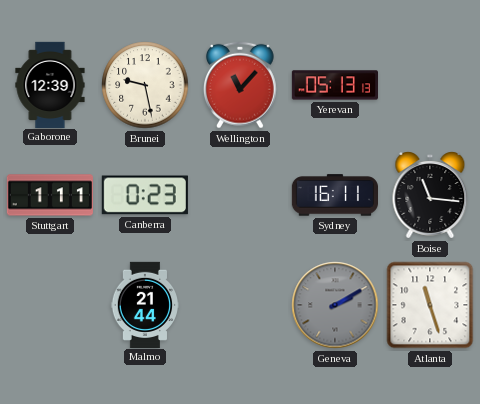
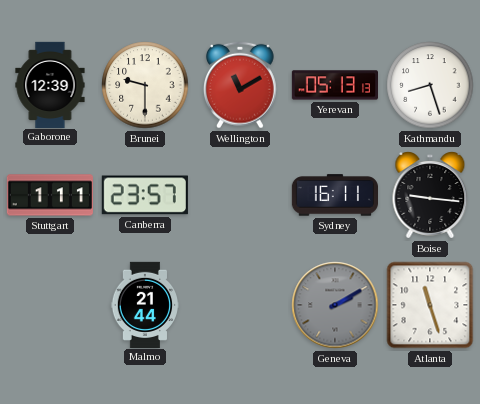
Brunei: 9:28 -> 9:30
Wellington: 11:07 -> 11:10
Kathmandu: none -> 8:27
Canberra: 0:23 -> 23:57
Boise: 11:16 -> 9:16
